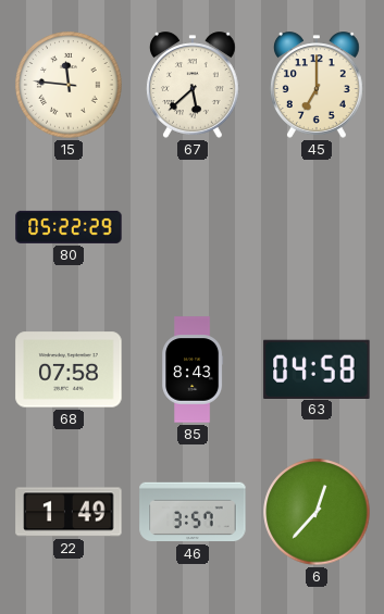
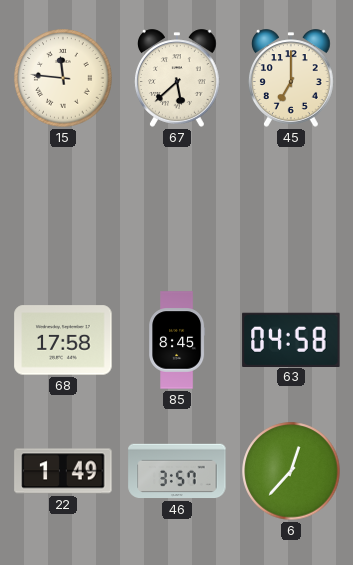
80: 05:22 -> none
68: 07:58 -> 17:58
85: 8:43 -> 8:45
